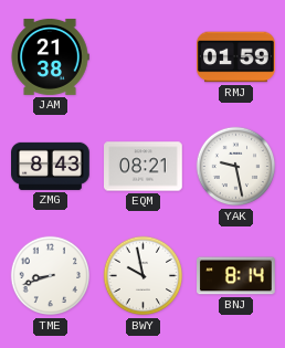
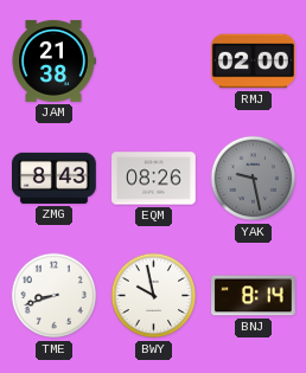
RMJ: 01:59 -> 02:00
EQM: 08:21 -> 08:26
YAK dial: white -> grey
